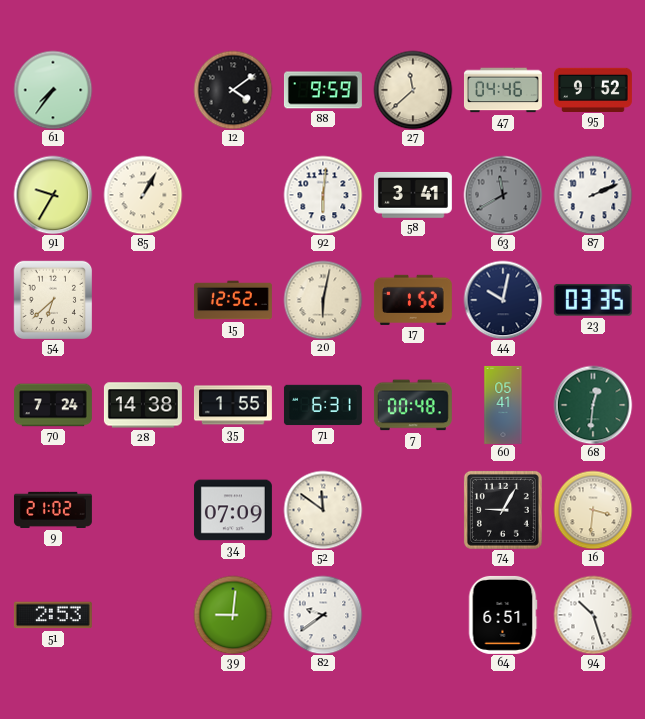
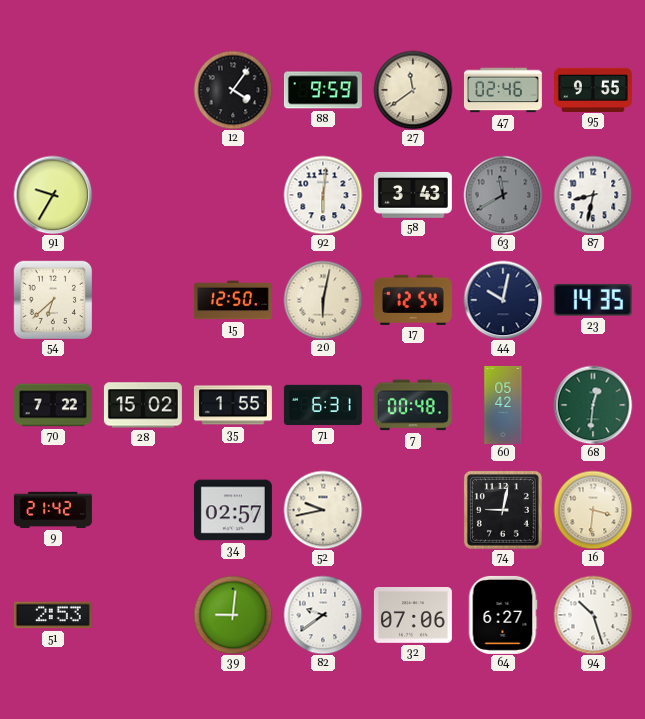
61: 7:36 -> none
12: 4:09 -> 4:06
27: 11:38 -> 11:39
47: 04:46 -> 02:46
95: 9:52 -> 9:55
85: 1:05 -> none
58: 3:41 -> 3:43
87: 2:11 -> 8:32
15: 12:52 -> 12:50
17: 1:52 -> 12:54
23: 03:35 -> 14:35
70: 7:24 -> 7:22
28: 14:38 -> 15:02
60: 05:41 -> 05:42
9: 21:02 -> 21:42
34: 07:09 -> 02:57
52: 11:51 -> 9:43
74: 9:05 -> 9:02
32: none -> 07:06
64: 6:51 -> 6:27
